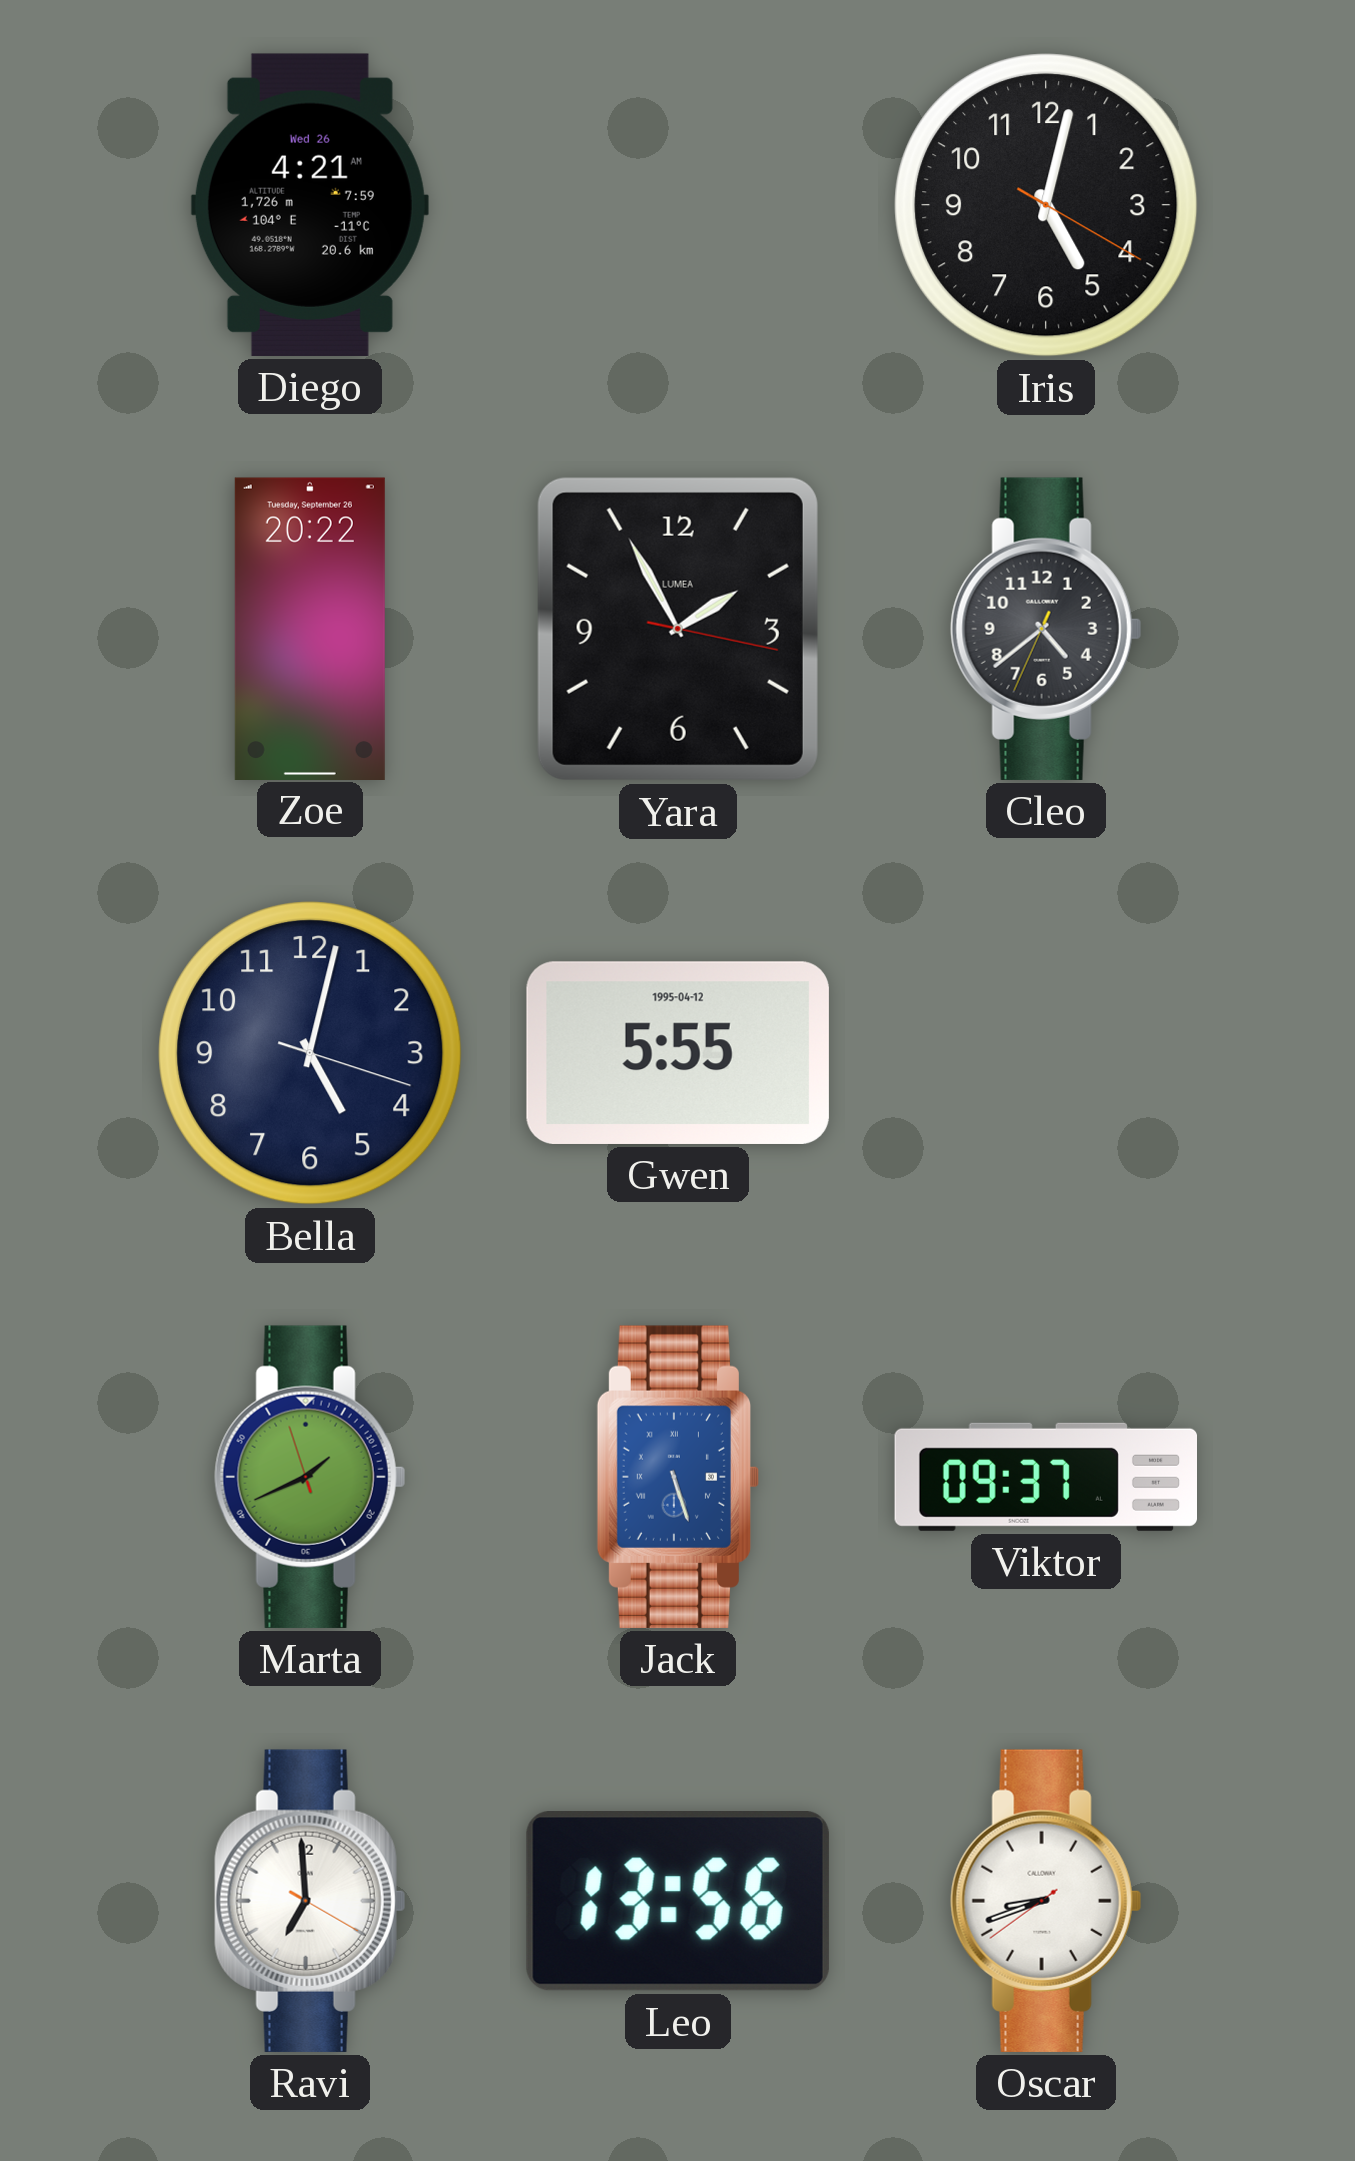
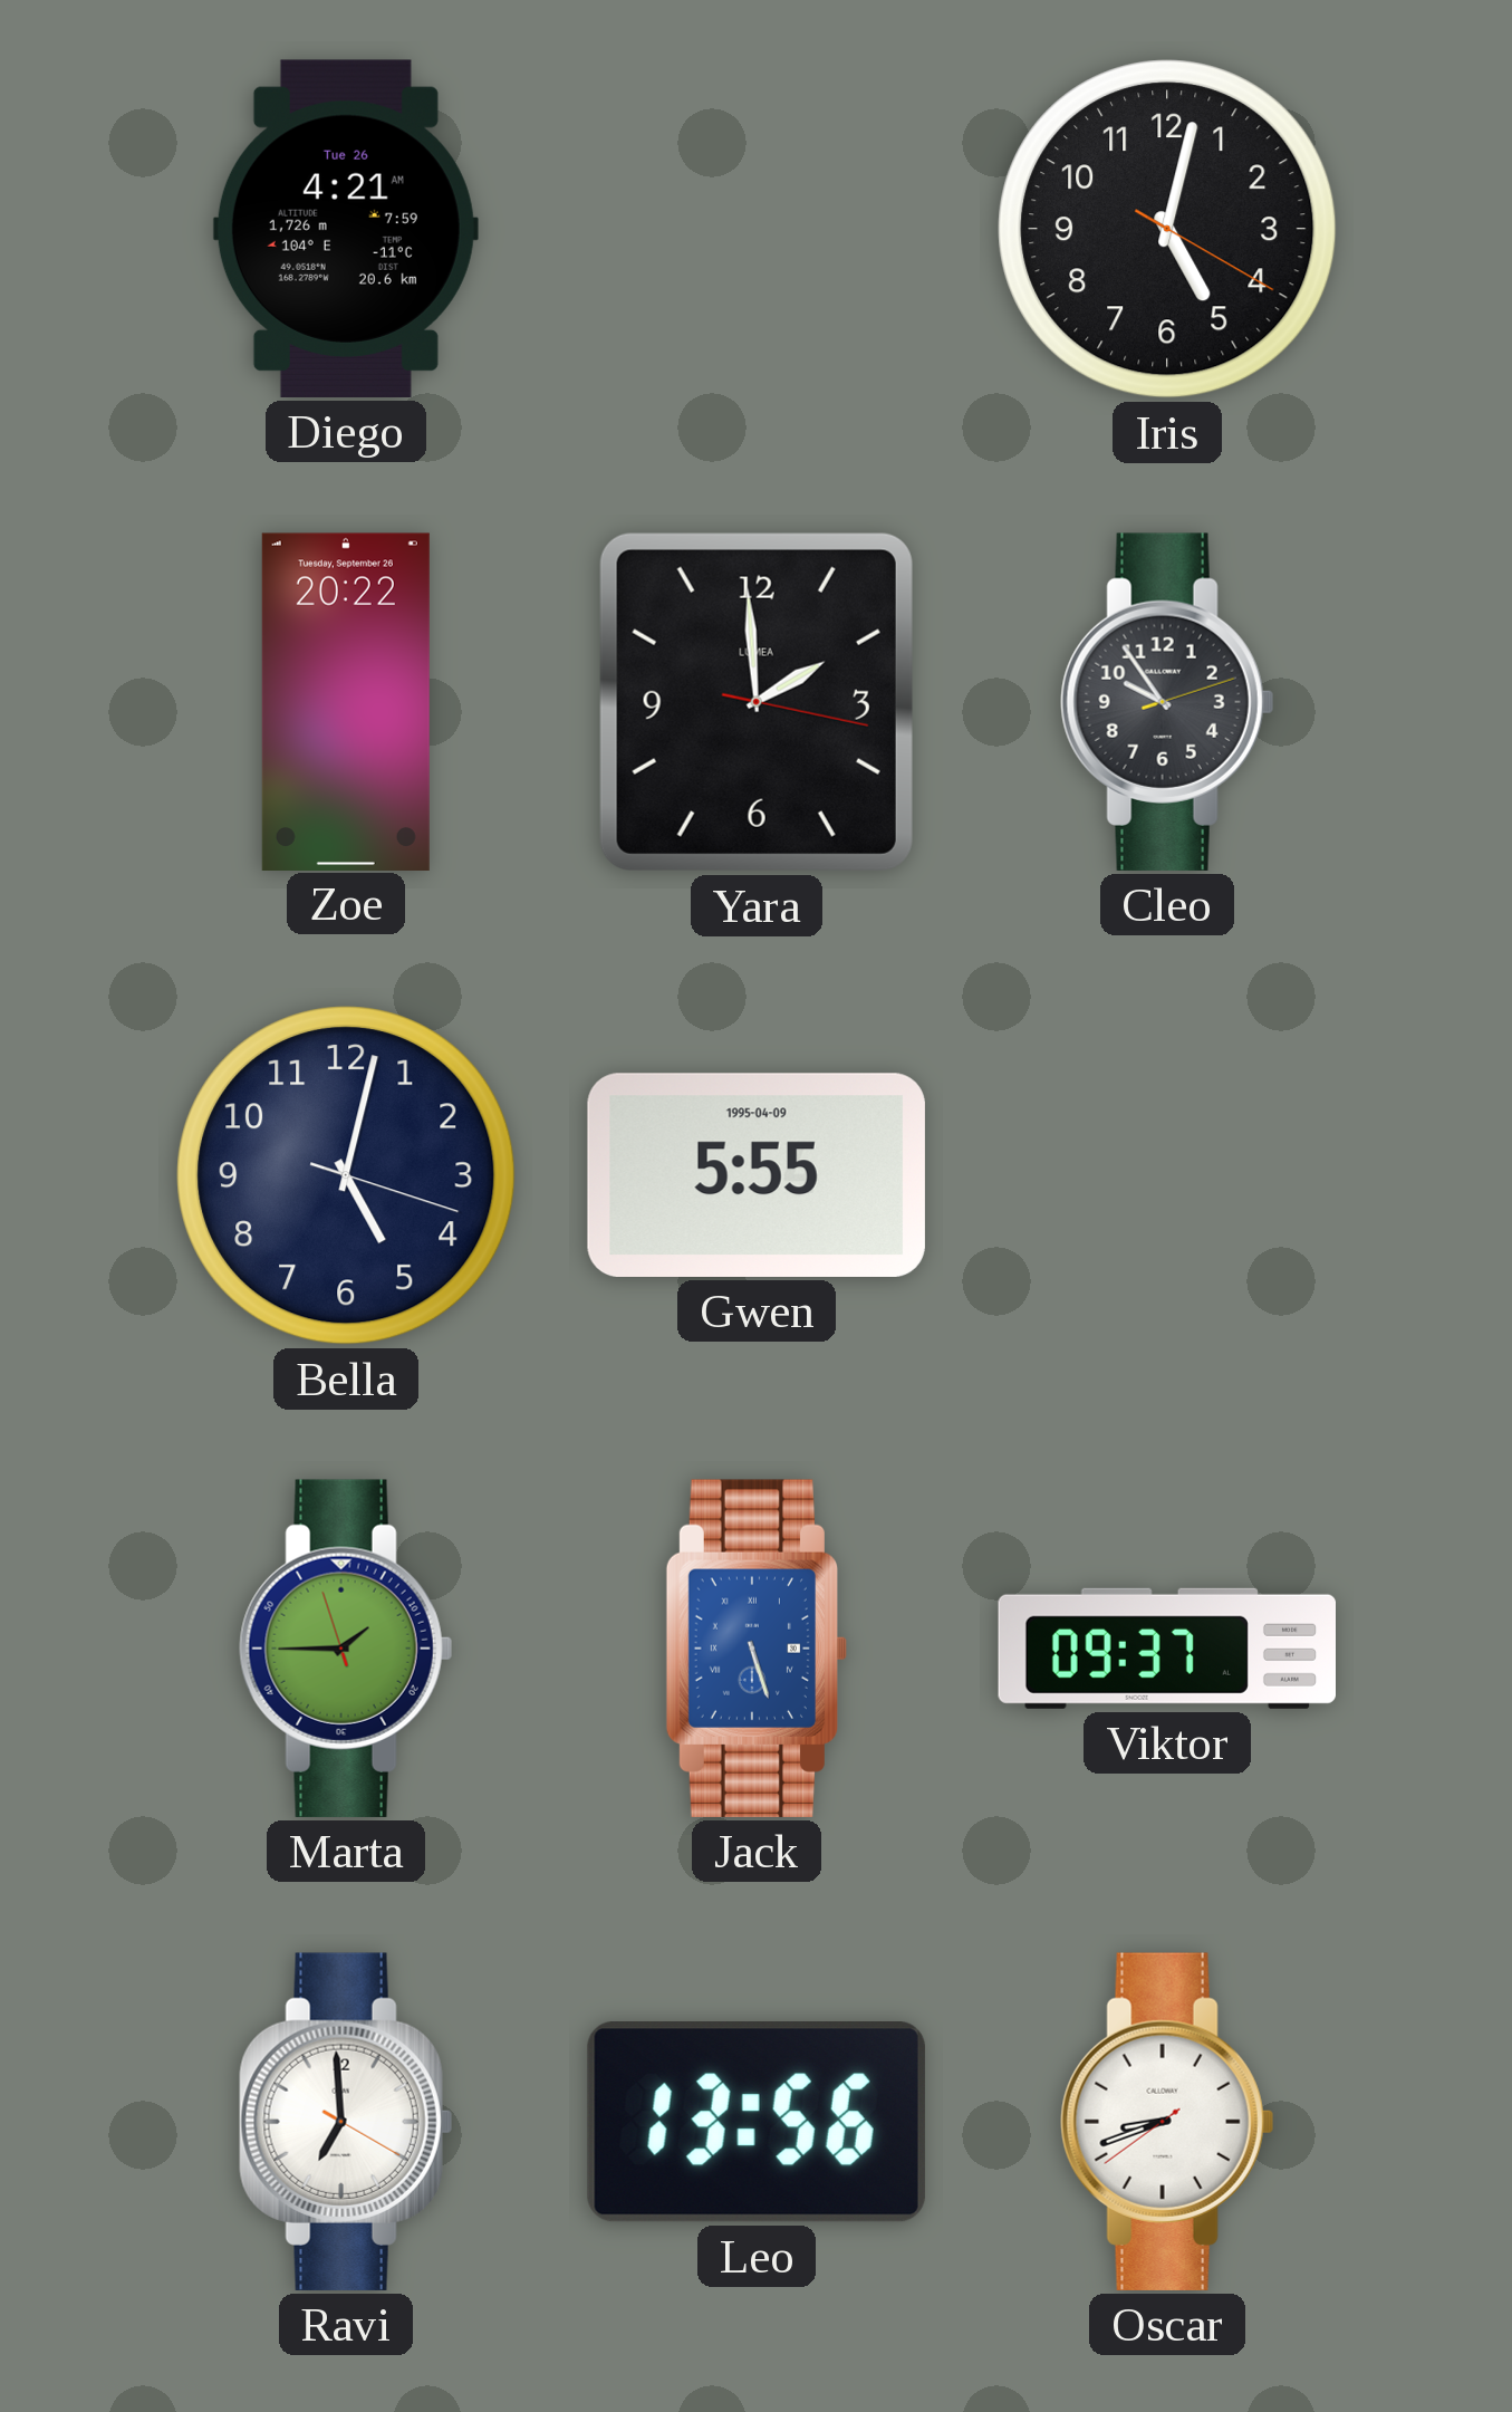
Diego date: Wed 26 -> Tue 26
Yara: 1:55 -> 1:59
Cleo: 4:38 -> 9:54
Gwen date: 1995-04-12 -> 1995-04-09
Marta: 1:40 -> 1:44
